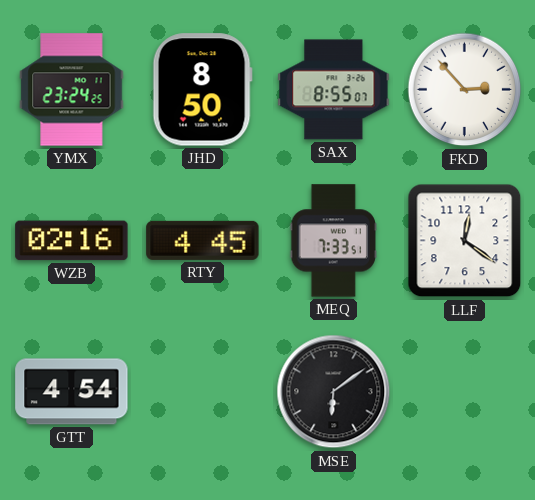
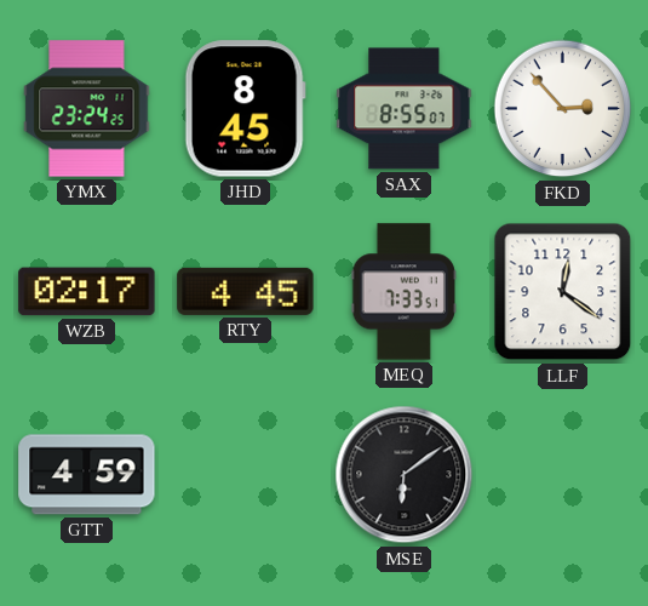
JHD: 8:50 -> 8:45
WZB: 02:16 -> 02:17
GTT: 4:54 -> 4:59
